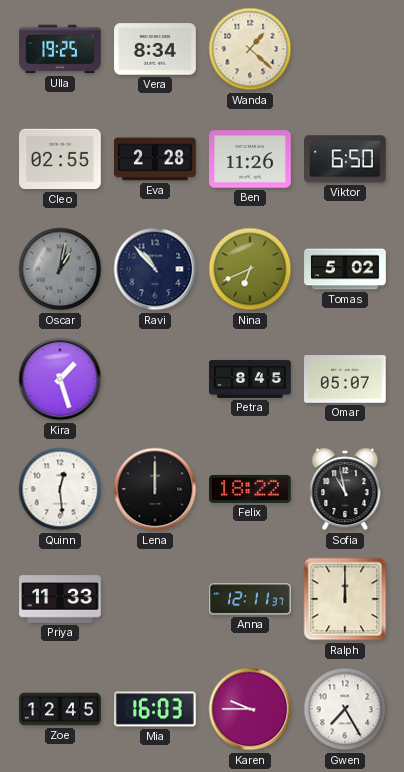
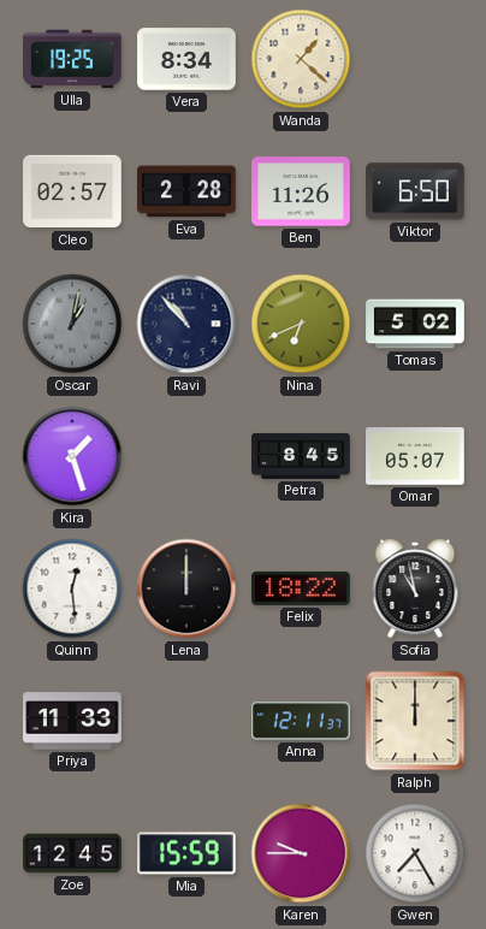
Cleo: 02:55 -> 02:57
Mia: 16:03 -> 15:59
